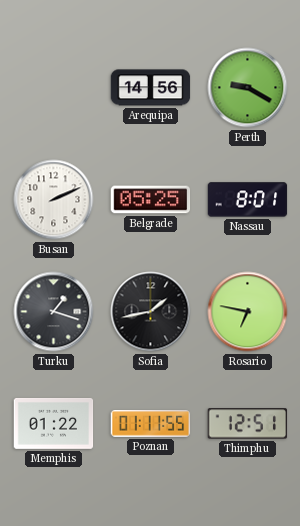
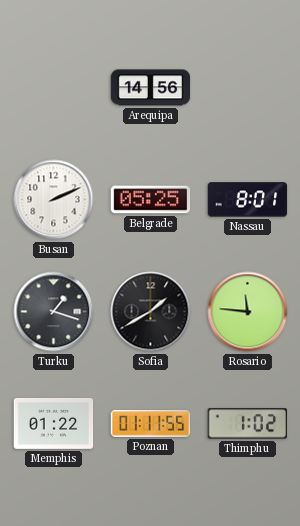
Perth: 9:20 -> none
Sofia: 1:43 -> 1:40
Rosario: 6:47 -> 11:46
Thimphu: 12:51 -> 1:02
